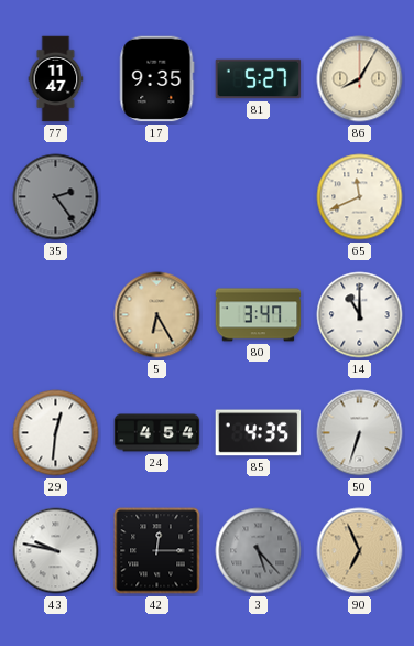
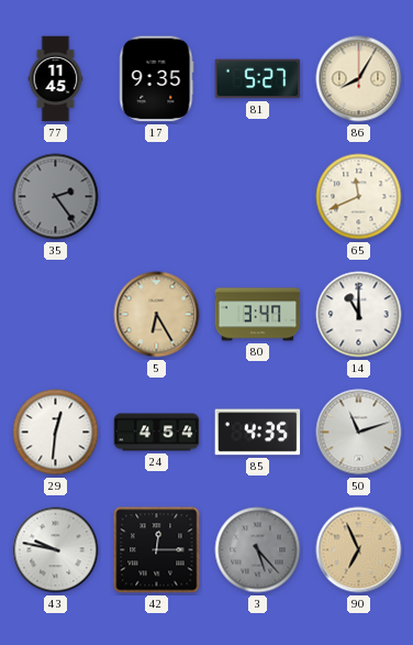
77: 11:47 -> 11:45
50: 6:33 -> 11:12
